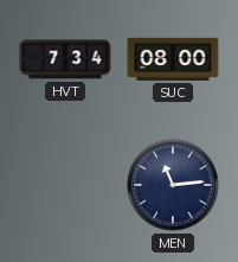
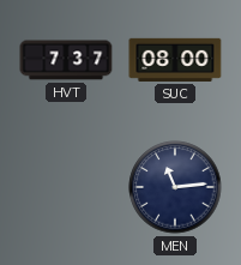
HVT: 7:34 -> 7:37
